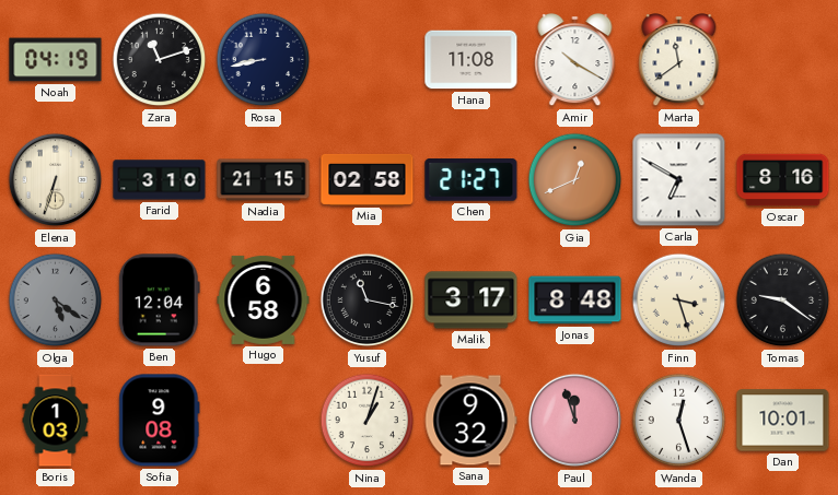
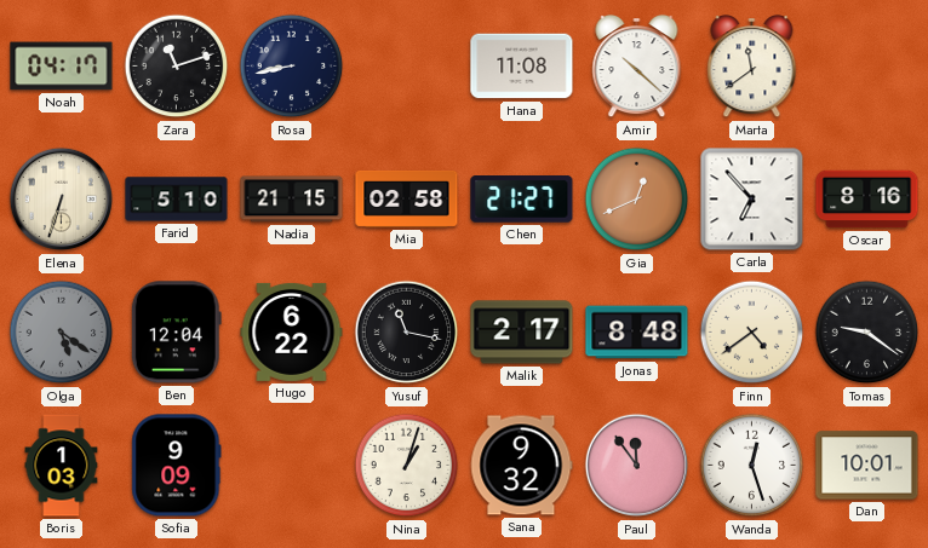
Noah: 04:19 -> 04:17
Amir: 10:20 -> 10:22
Farid: 3:10 -> 5:10
Carla: 6:50 -> 6:53
Hugo: 6:58 -> 6:22
Malik: 3:17 -> 2:17
Finn: 3:27 -> 4:39
Sofia: 9:08 -> 9:09
Paul: 11:57 -> 11:54
